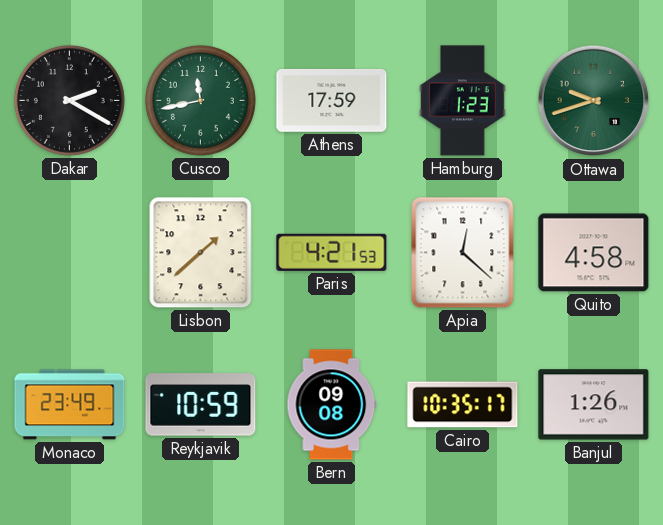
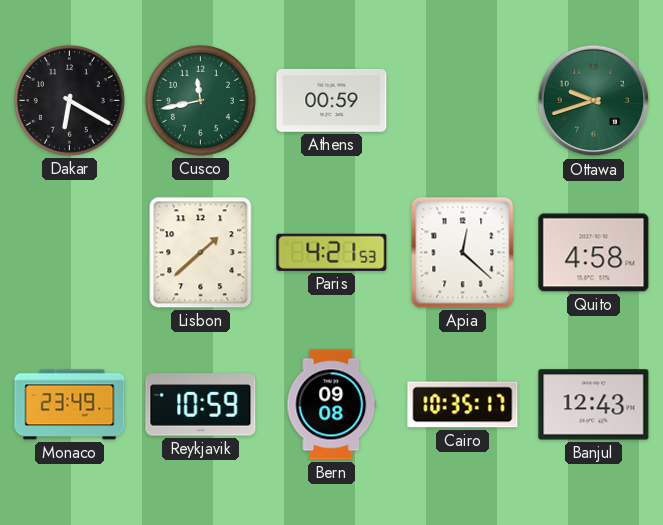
Dakar: 2:20 -> 6:20
Athens: 17:59 -> 00:59
Hamburg: 1:23 -> none
Banjul: 1:26 -> 12:43
